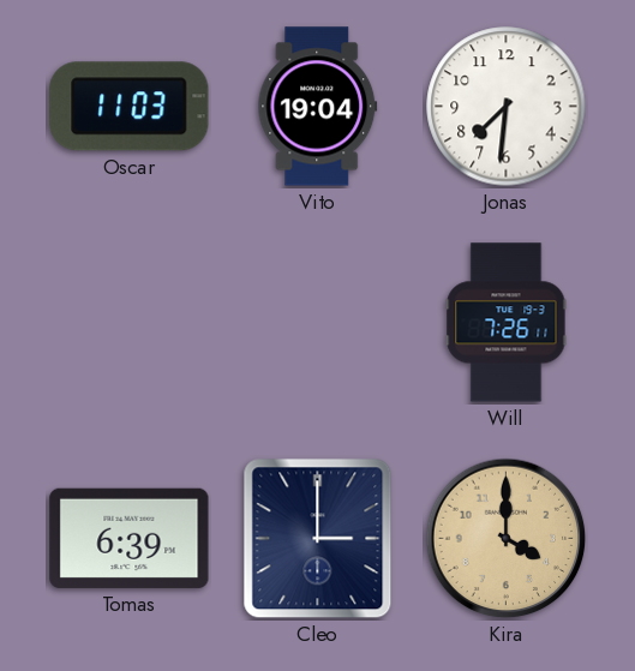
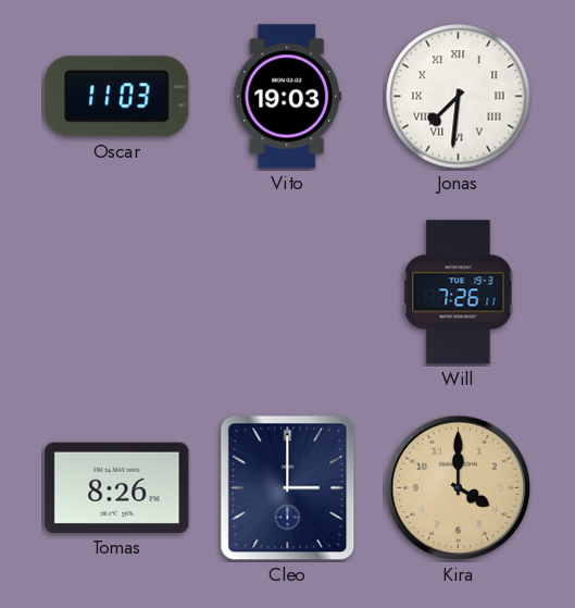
Vito: 19:04 -> 19:03
Jonas numerals: Arabic -> Roman
Tomas: 6:39 -> 8:26
